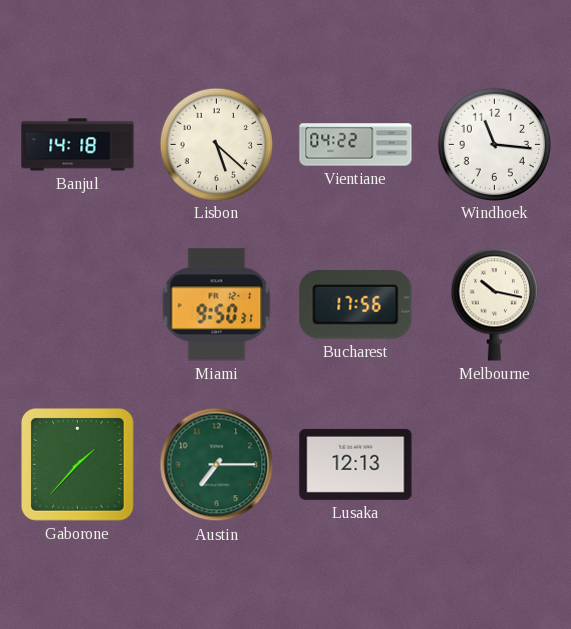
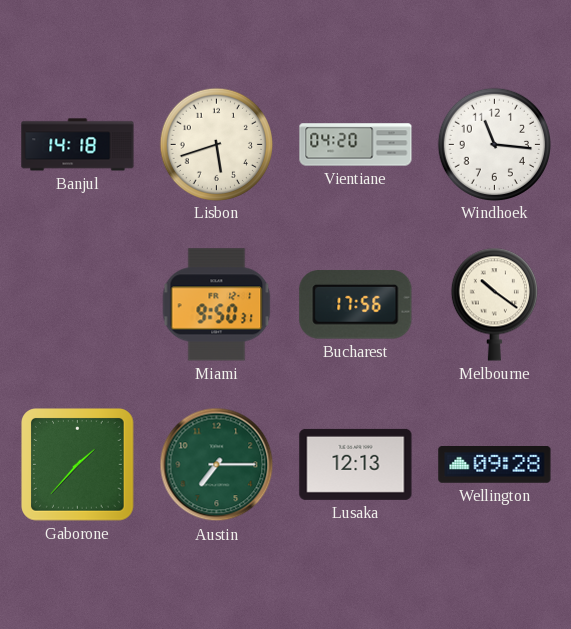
Lisbon: 5:22 -> 5:42
Vientiane: 04:22 -> 04:20
Melbourne: 10:17 -> 10:21
Wellington: none -> 09:28
